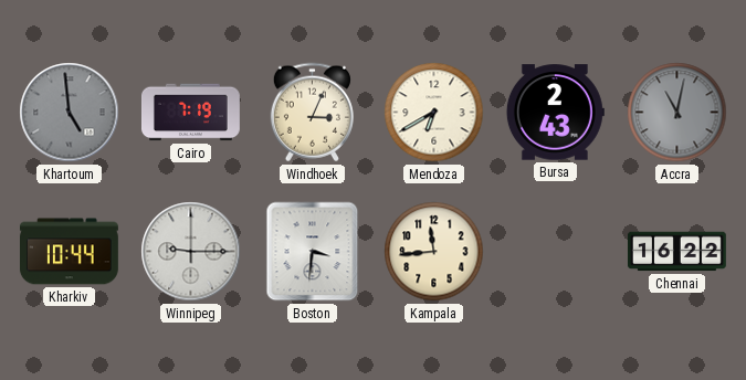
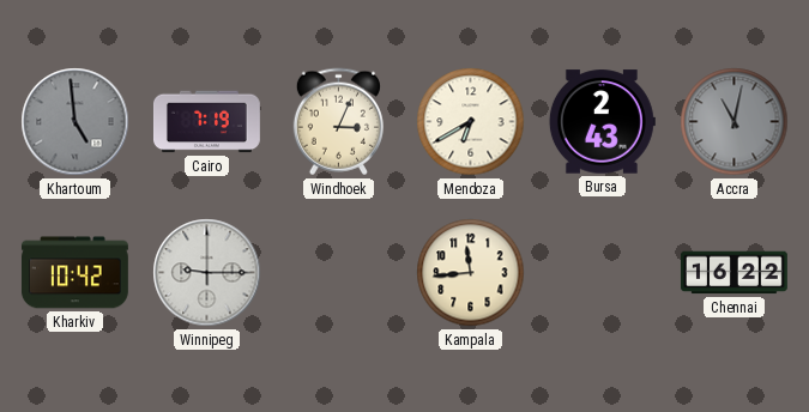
Kharkiv: 10:44 -> 10:42
Boston: 3:31 -> none
